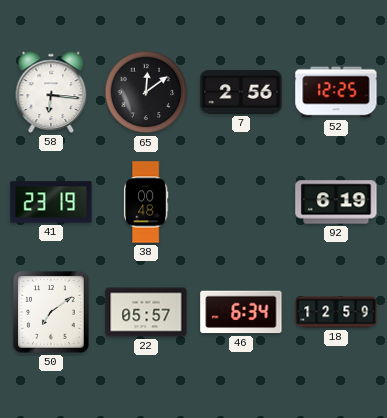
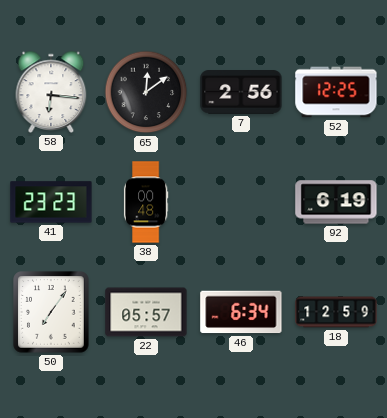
41: 23:19 -> 23:23
50: 7:09 -> 7:06
